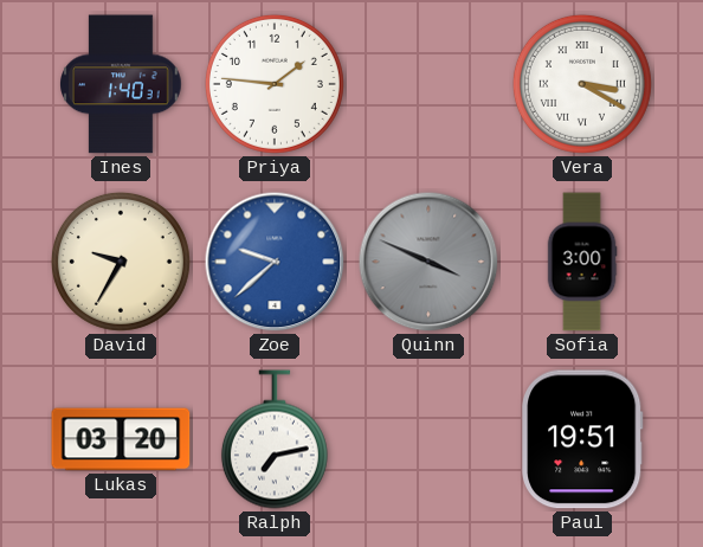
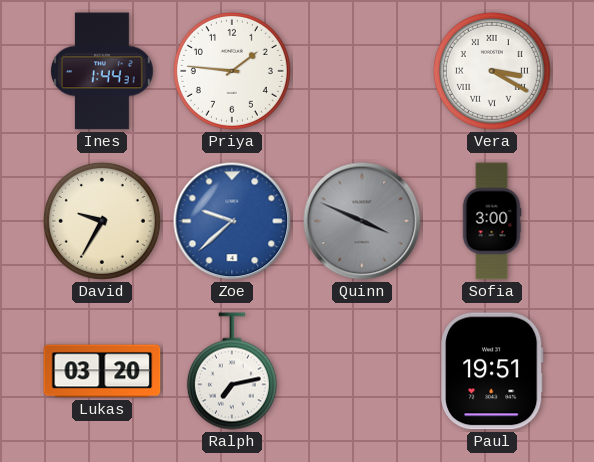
Ines: 1:40 -> 1:44
